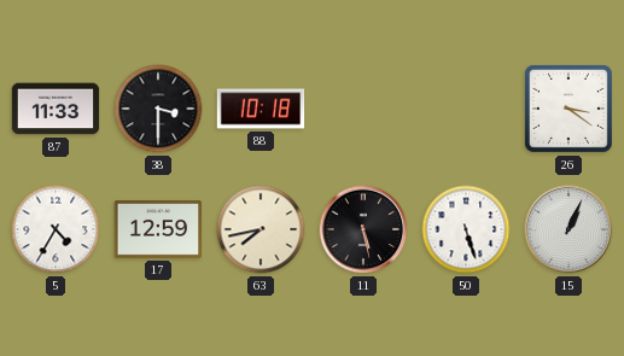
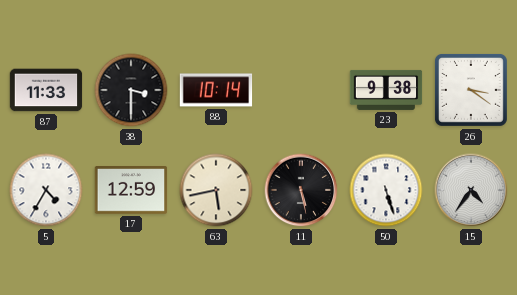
88: 10:18 -> 10:14
23: none -> 9:38
63: 7:43 -> 5:43
15: 1:04 -> 4:36
